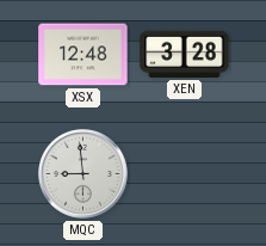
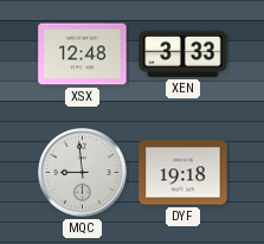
XEN: 3:28 -> 3:33
DYF: none -> 19:18
